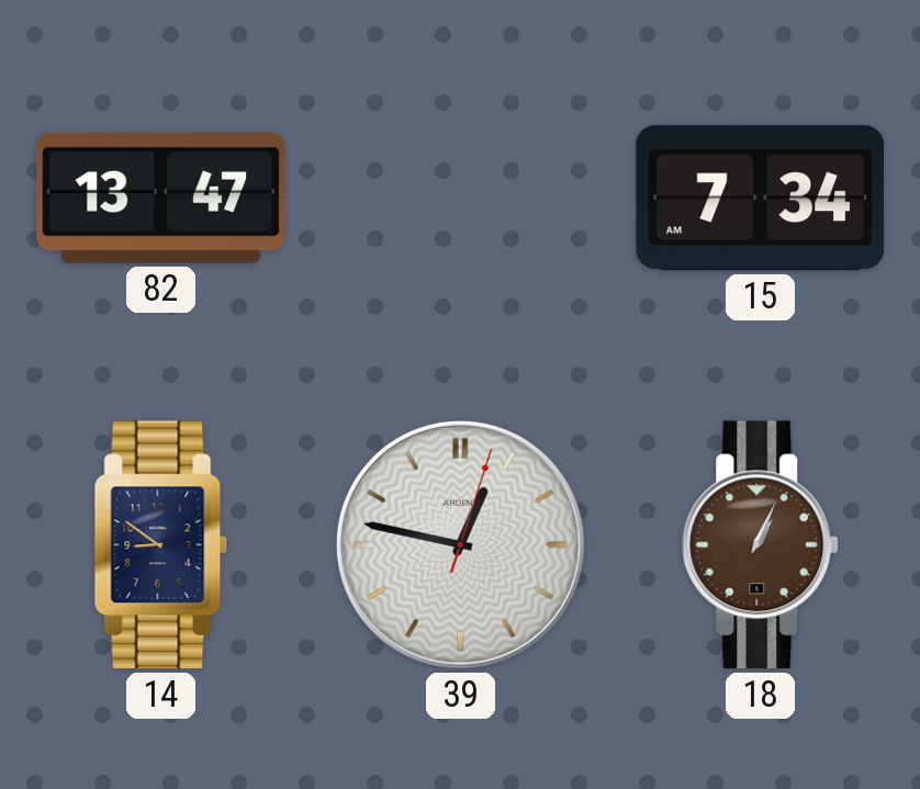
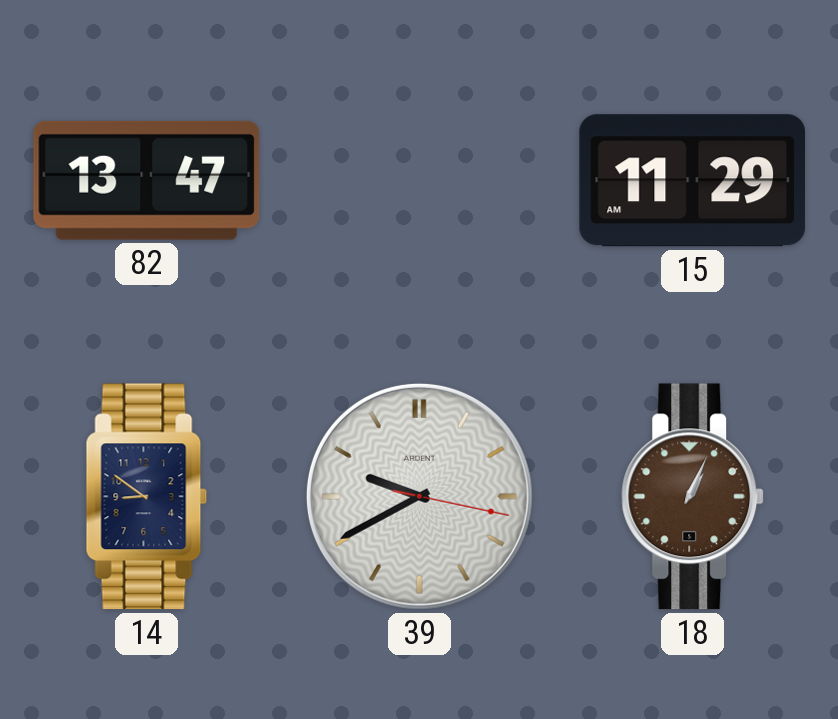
15: 7:34 -> 11:29
39: 12:47 -> 9:40
